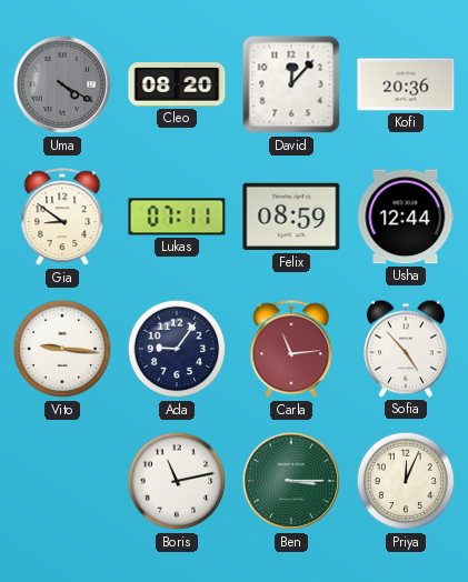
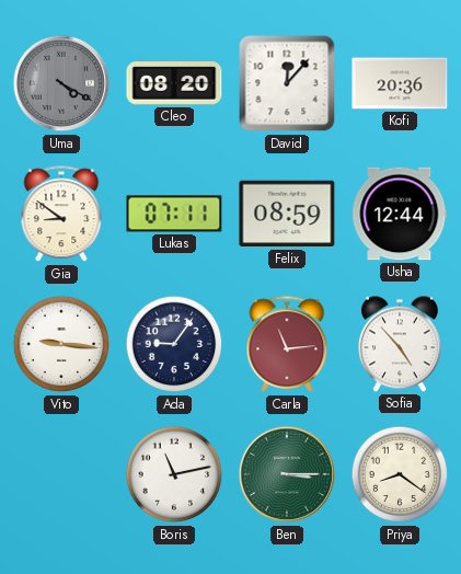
Priya: 12:04 -> 8:21
